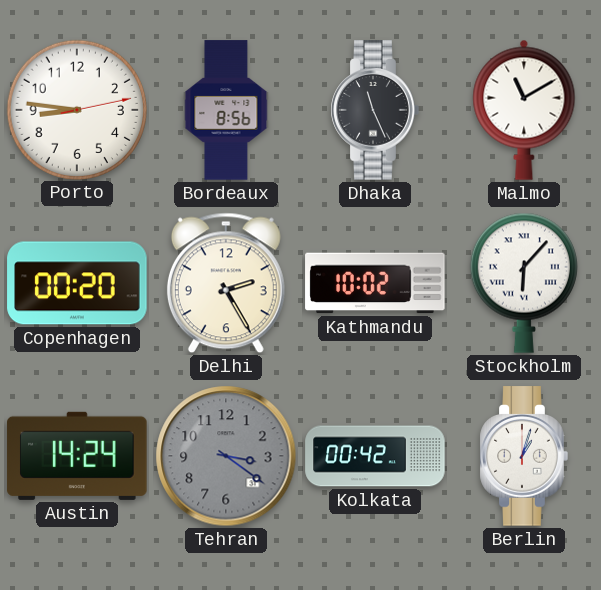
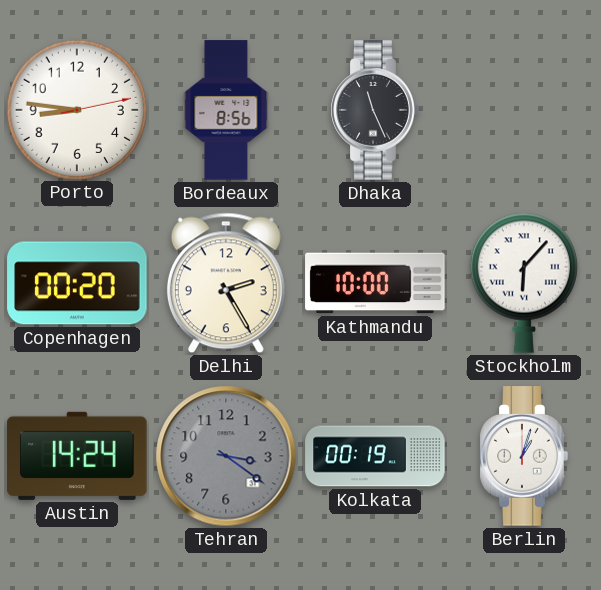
Malmo: 11:10 -> none
Kathmandu: 10:02 -> 10:00
Kolkata: 00:42 -> 00:19
